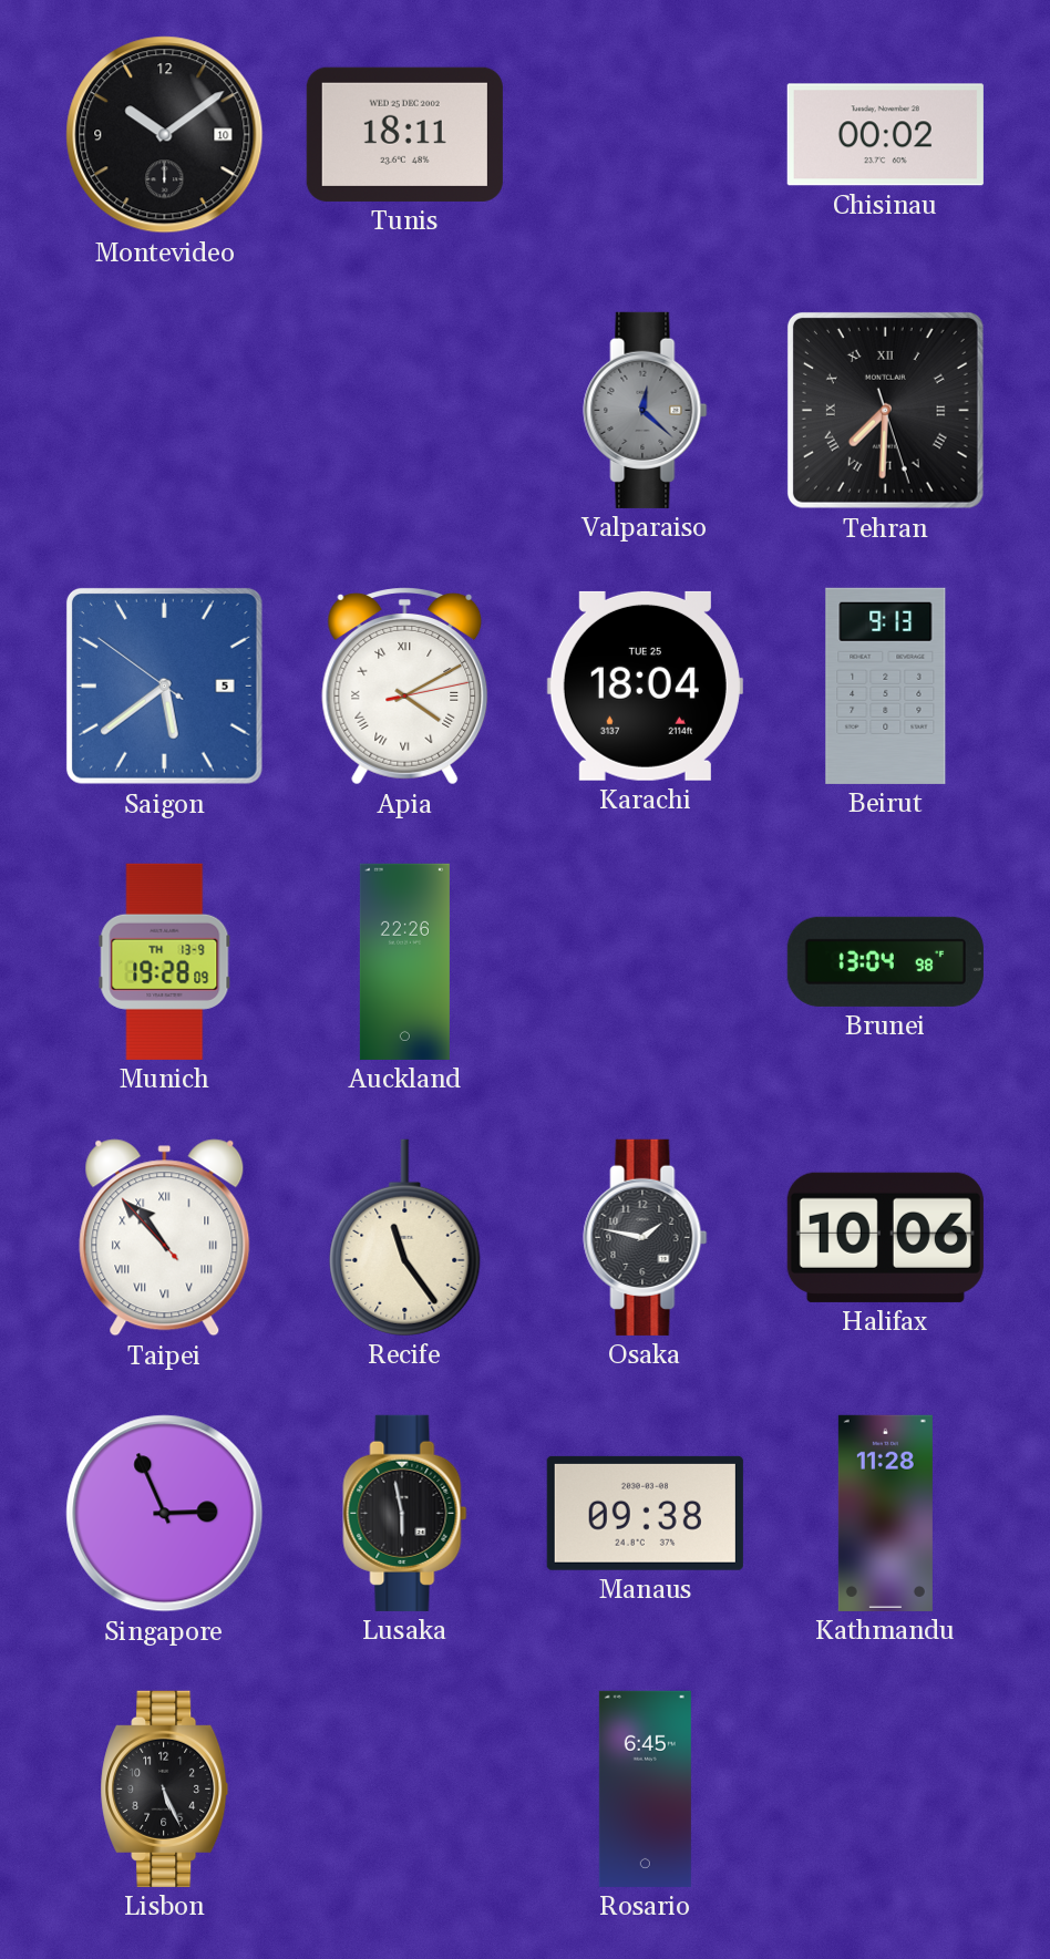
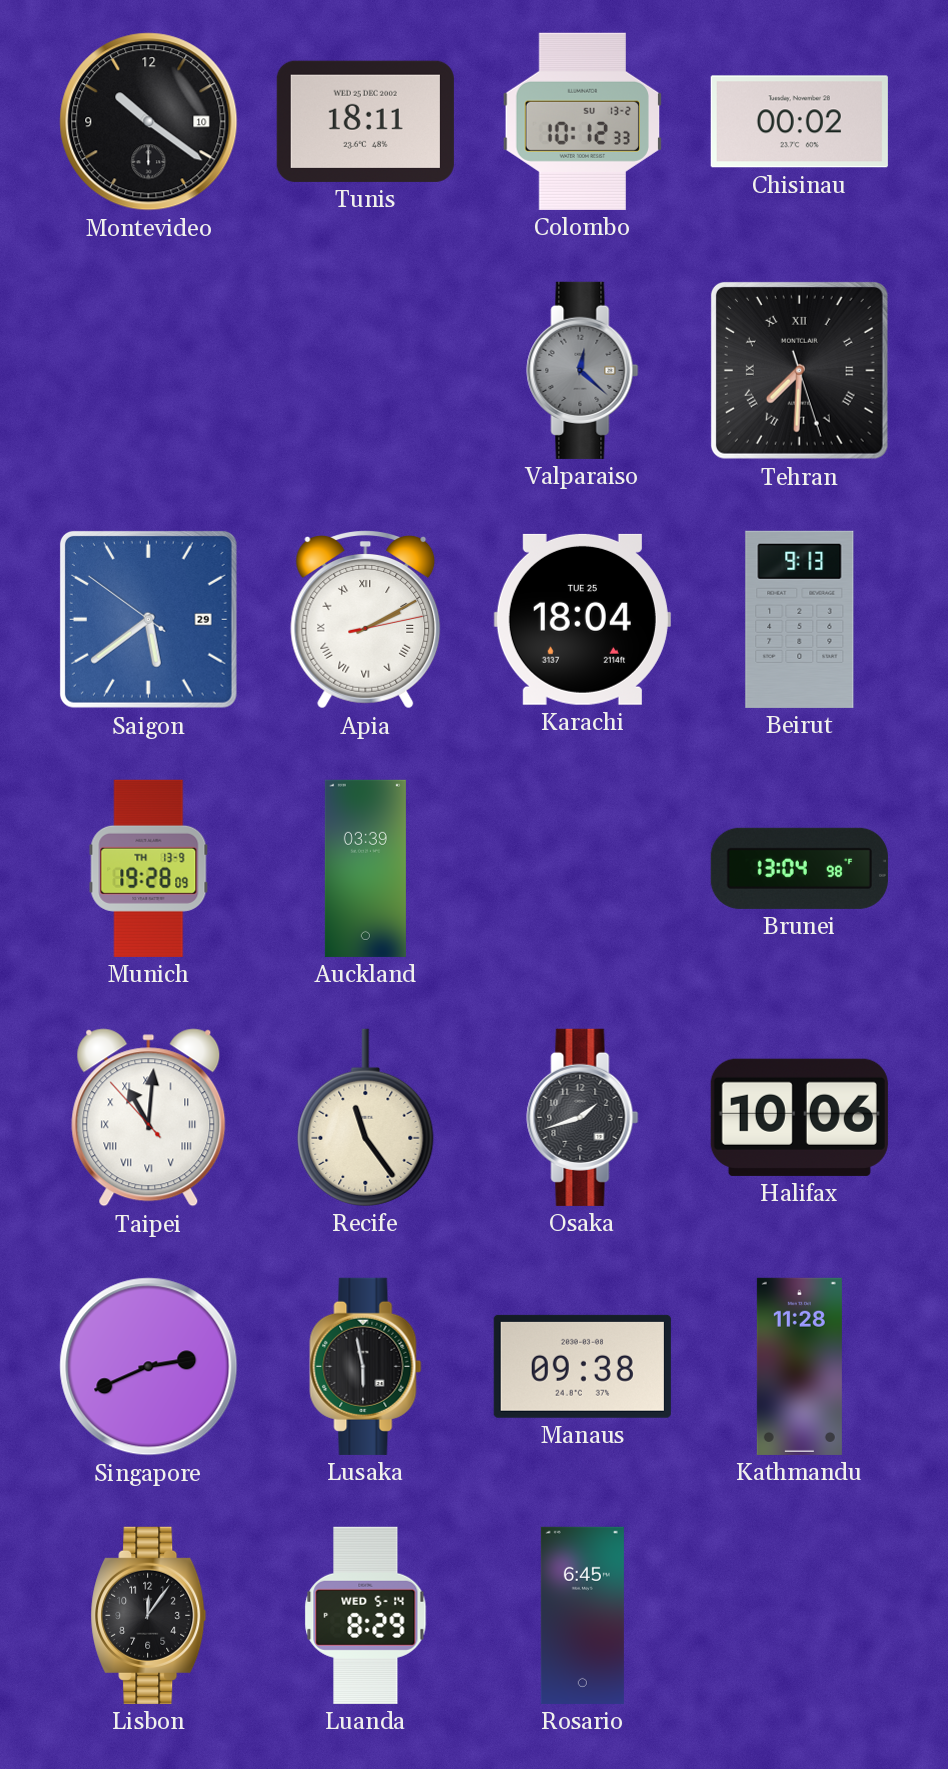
Montevideo: 10:09 -> 10:21
Colombo: none -> 10:12
Saigon date: 5 -> 29
Apia: 4:10 -> 2:10
Auckland: 22:26 -> 03:39
Taipei: 10:52 -> 11:00
Osaka: 1:47 -> 1:42
Singapore: 2:56 -> 2:41
Lisbon: 5:26 -> 12:06
Luanda: none -> 8:29
